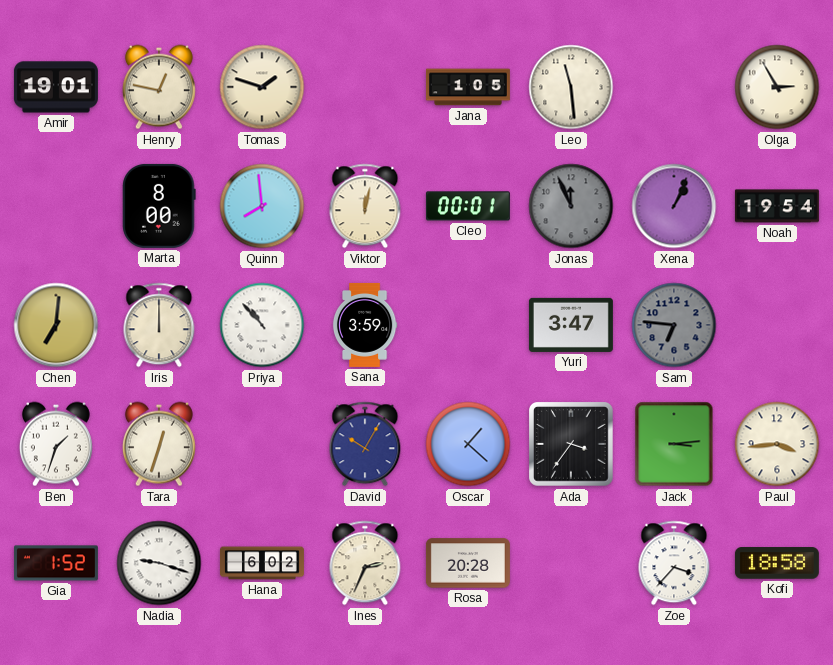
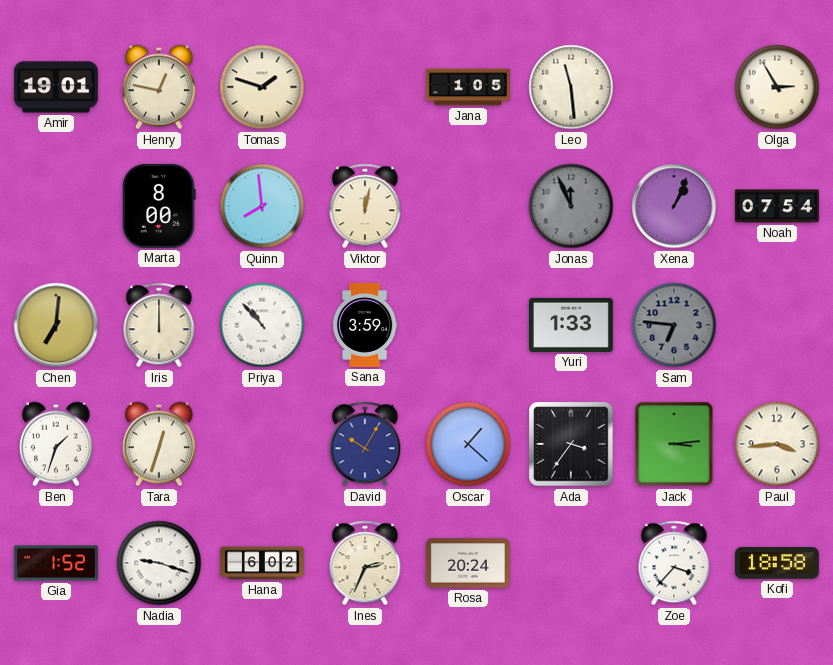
Cleo: 00:01 -> none
Noah: 19:54 -> 07:54
Yuri: 3:47 -> 1:33
Rosa: 20:28 -> 20:24
